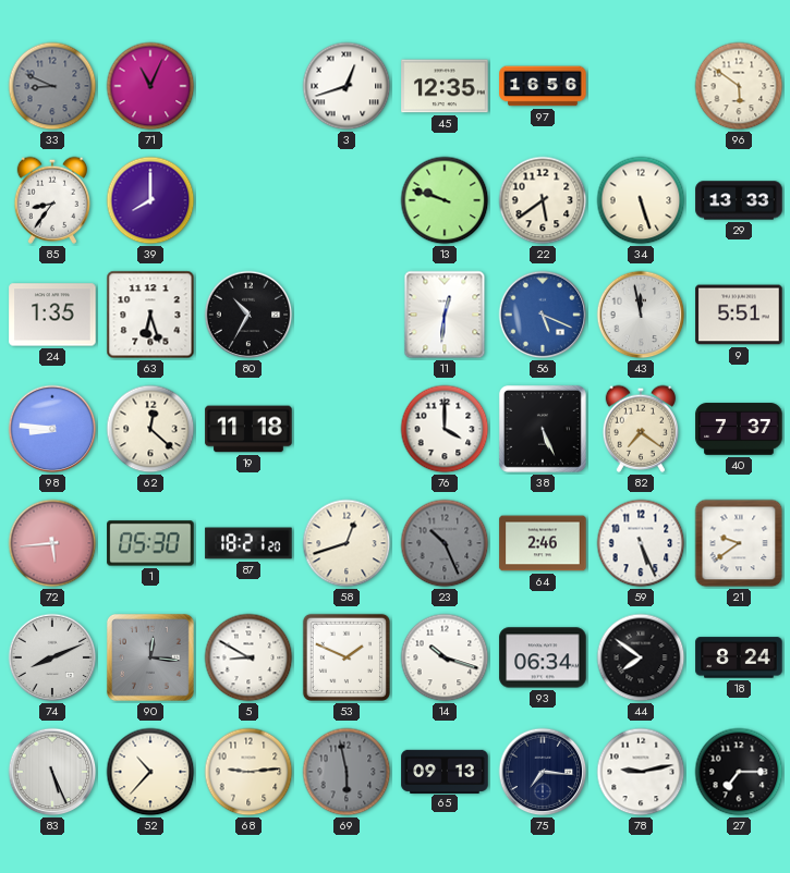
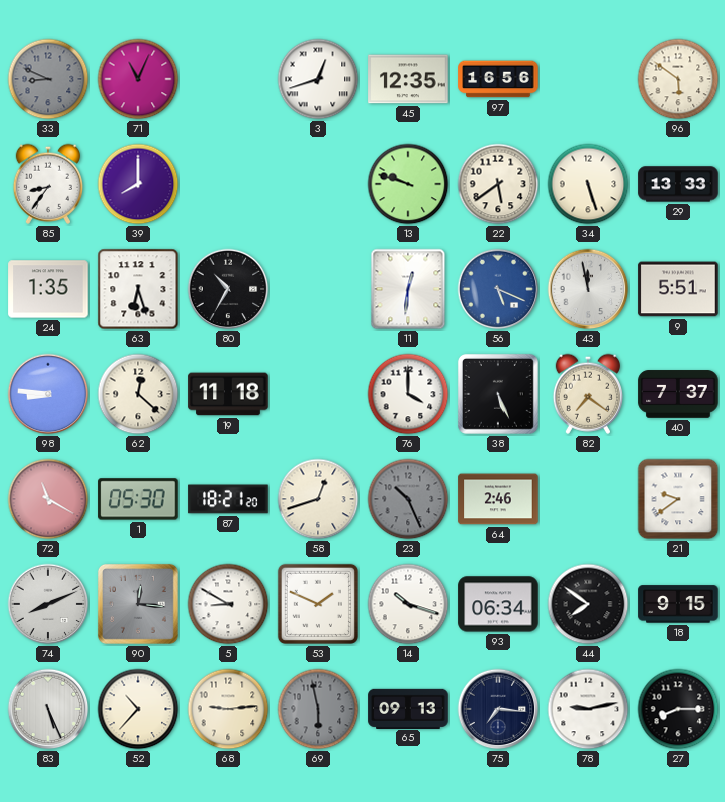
72: 5:44 -> 11:20
59: 5:26 -> none
18: 8:24 -> 9:15
27: 7:15 -> 8:15
